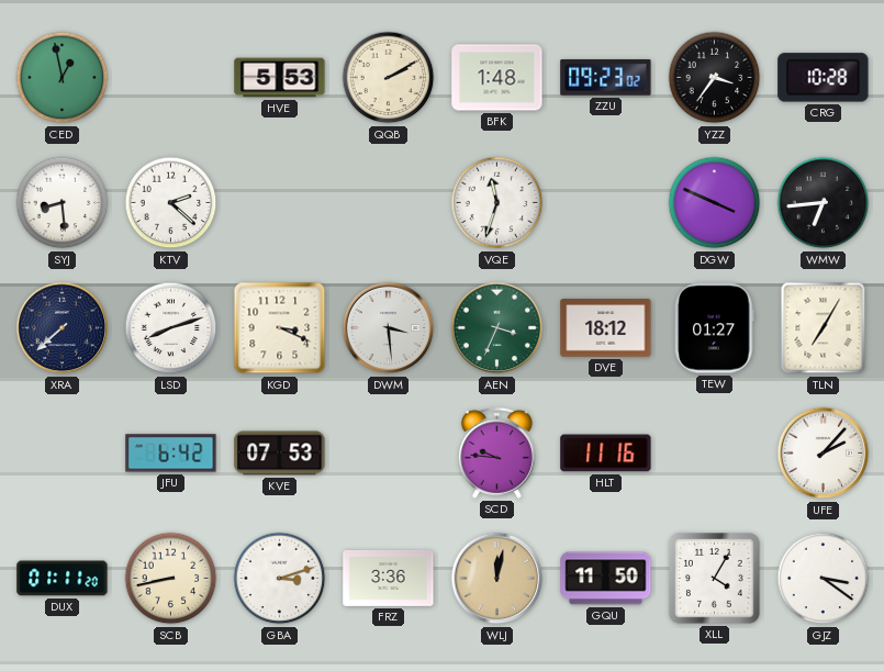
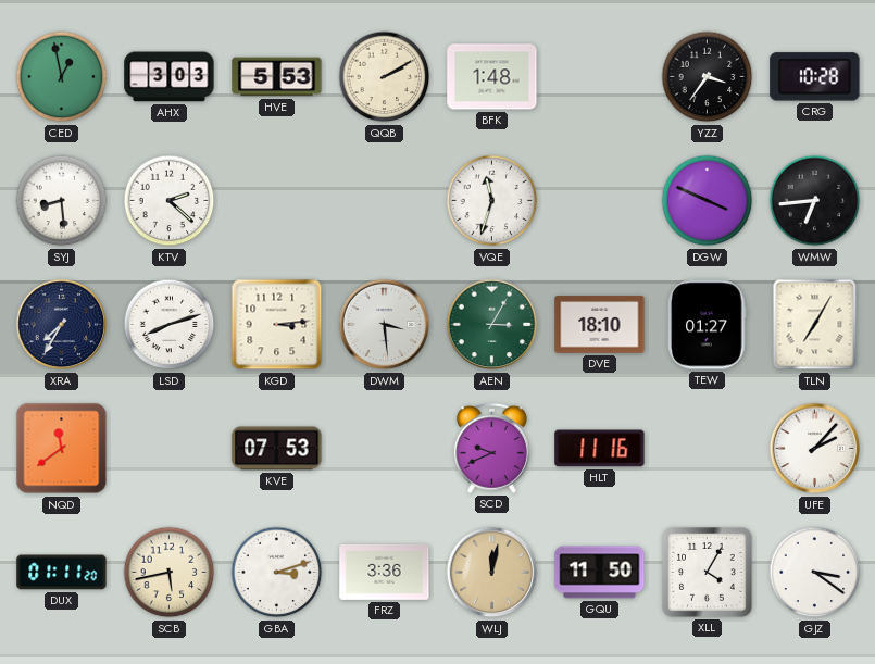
AHX: none -> 3:03
ZZU: 09:23 -> none
XRA: 7:38 -> 7:35
KGD: 3:19 -> 3:14
AEN: 3:34 -> 3:05
DVE: 18:12 -> 18:10
NQD: none -> 11:39
JFU: 6:42 -> none
SCD: 9:46 -> 9:41
SCB: 8:43 -> 5:43
